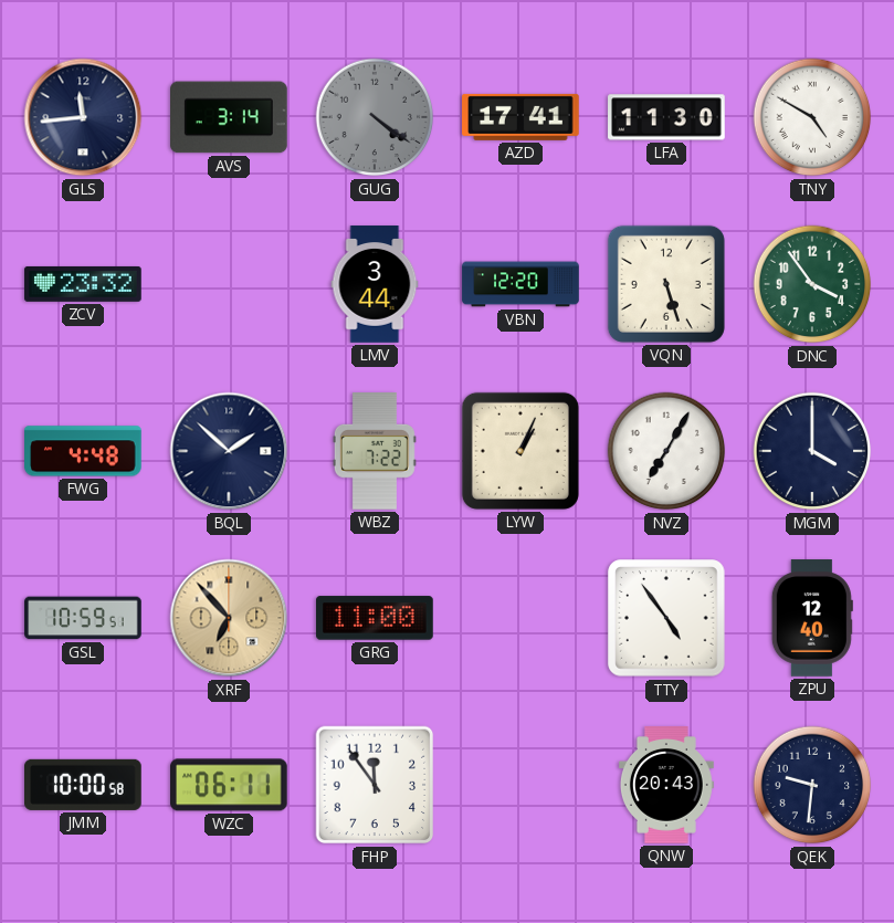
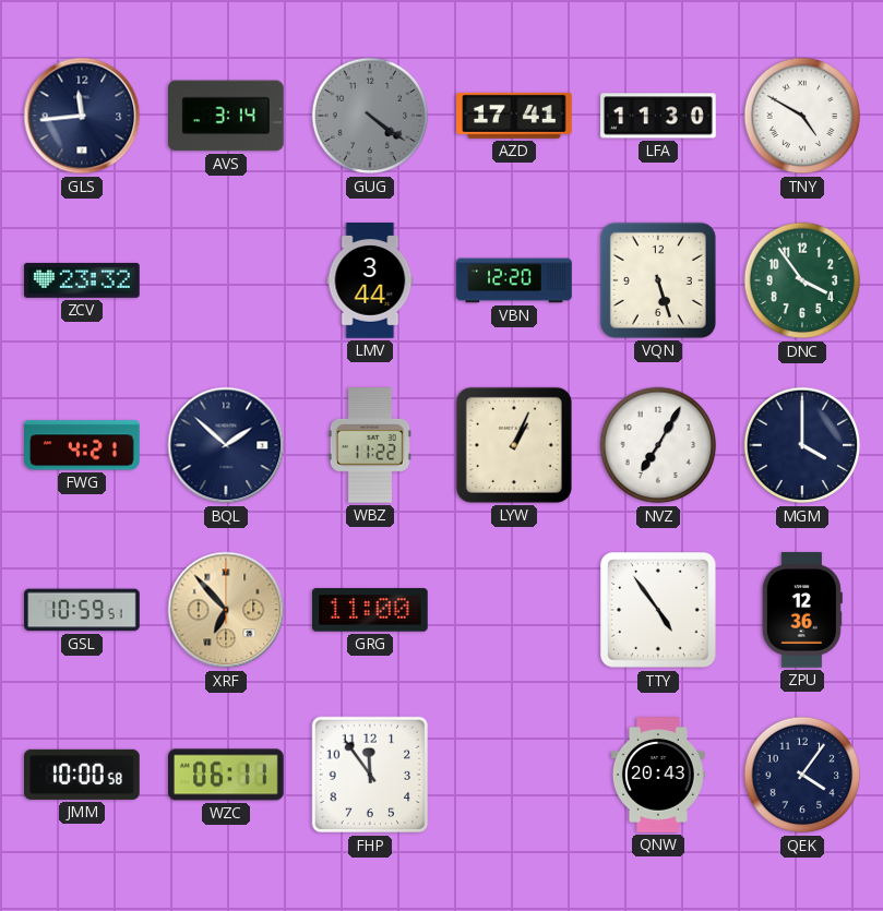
FWG: 4:48 -> 4:21
WBZ: 7:22 -> 11:22
ZPU: 12:40 -> 12:36
QEK: 9:31 -> 4:06
